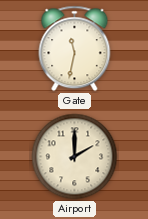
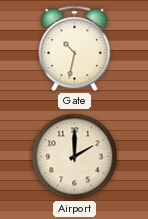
Gate: 11:32 -> 10:32
